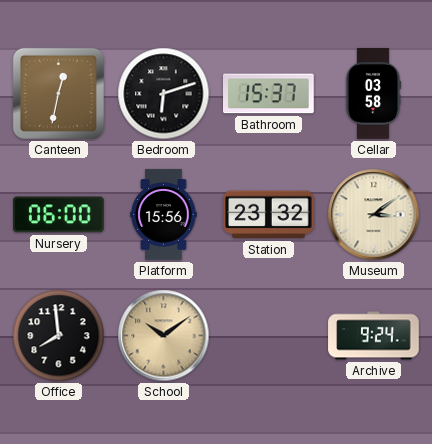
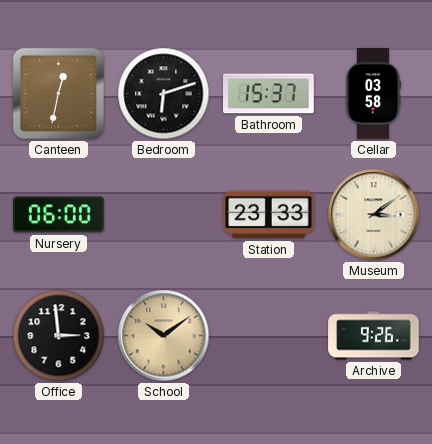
Platform: 15:56 -> none
Station: 23:32 -> 23:33
Office: 7:59 -> 2:59
Archive: 9:24 -> 9:26
